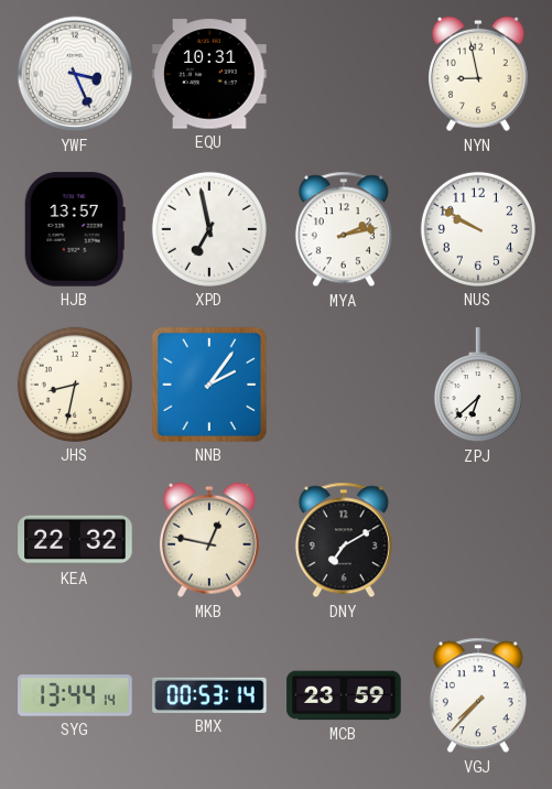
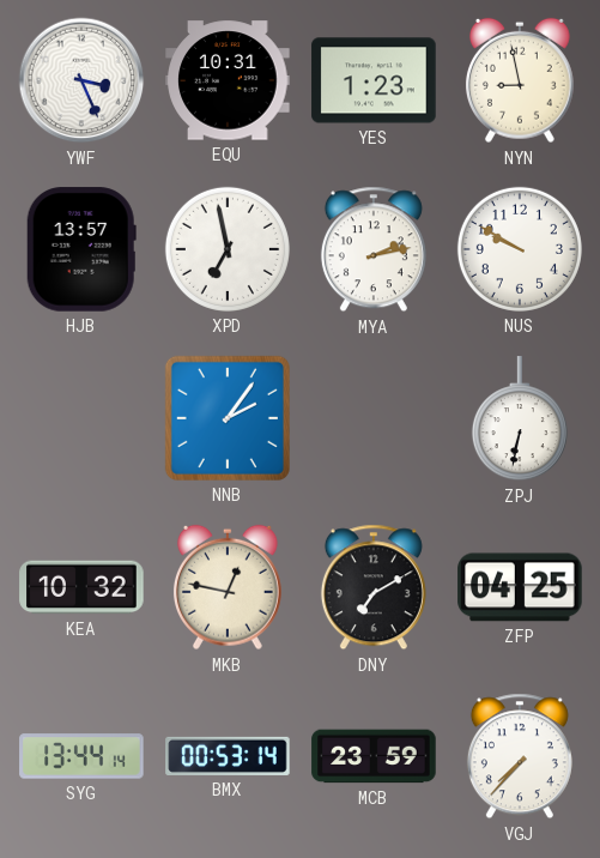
YES: none -> 1:23
JHS: 8:32 -> none
ZPJ: 6:38 -> 6:32
KEA: 22:32 -> 10:32
ZFP: none -> 04:25
